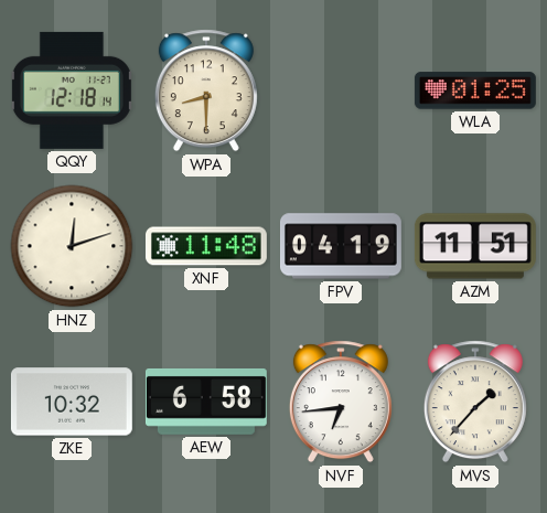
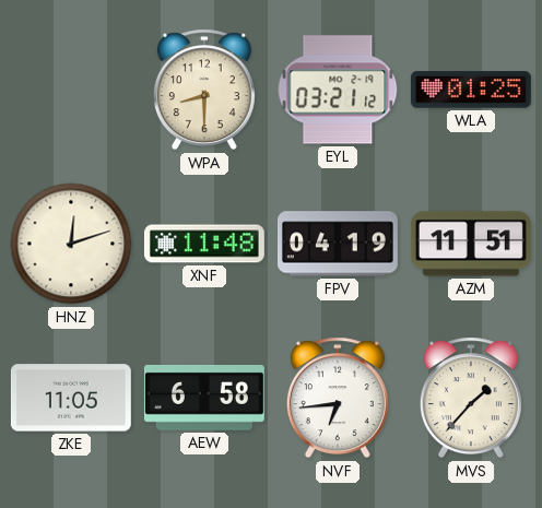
QQY: 12:18 -> none
EYL: none -> 03:21
ZKE: 10:32 -> 11:05
